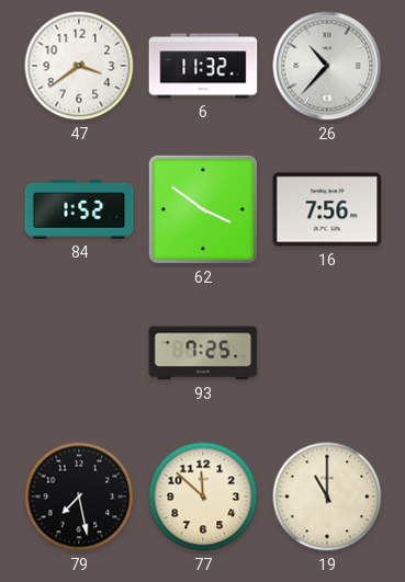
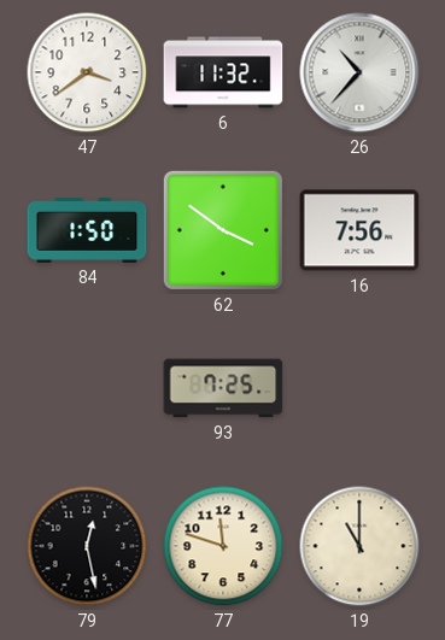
84: 1:52 -> 1:50
79: 7:28 -> 12:28
77: 11:52 -> 11:48
